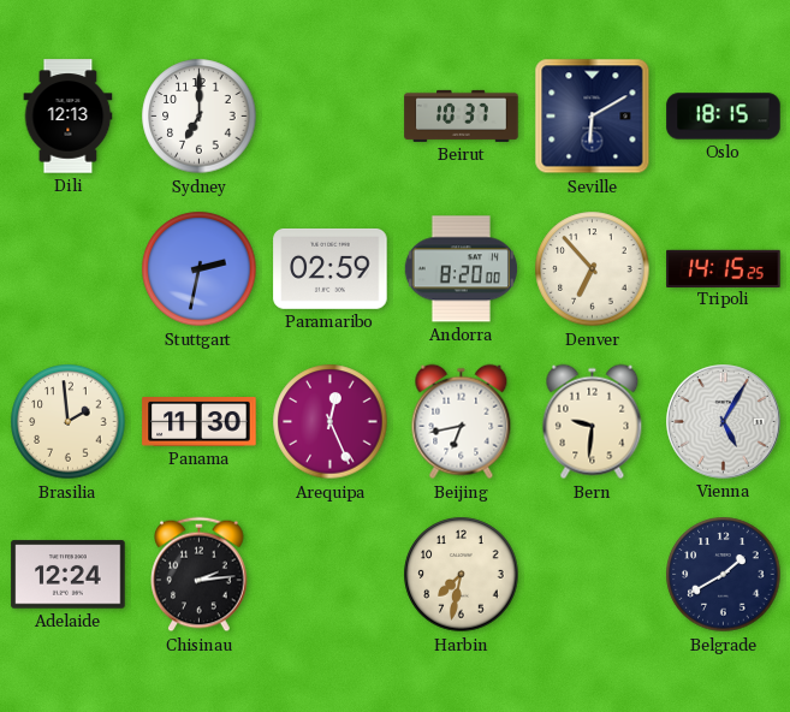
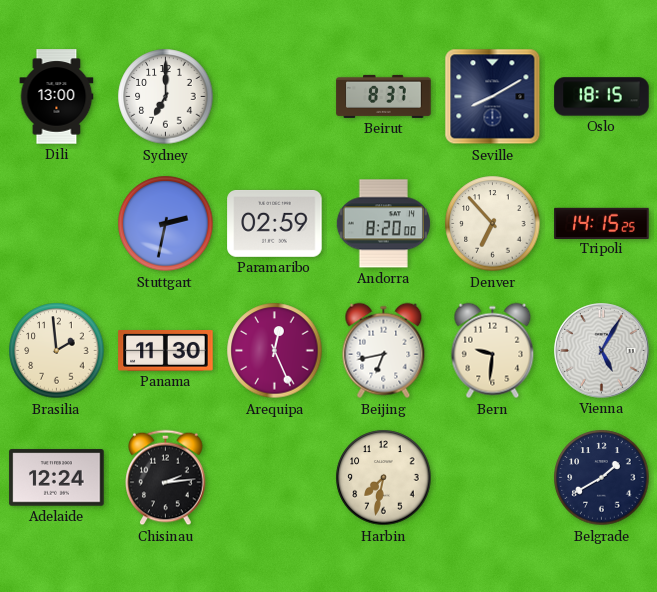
Dili: 12:13 -> 13:00
Beirut: 10:37 -> 8:37
Seville: 6:10 -> 8:10
